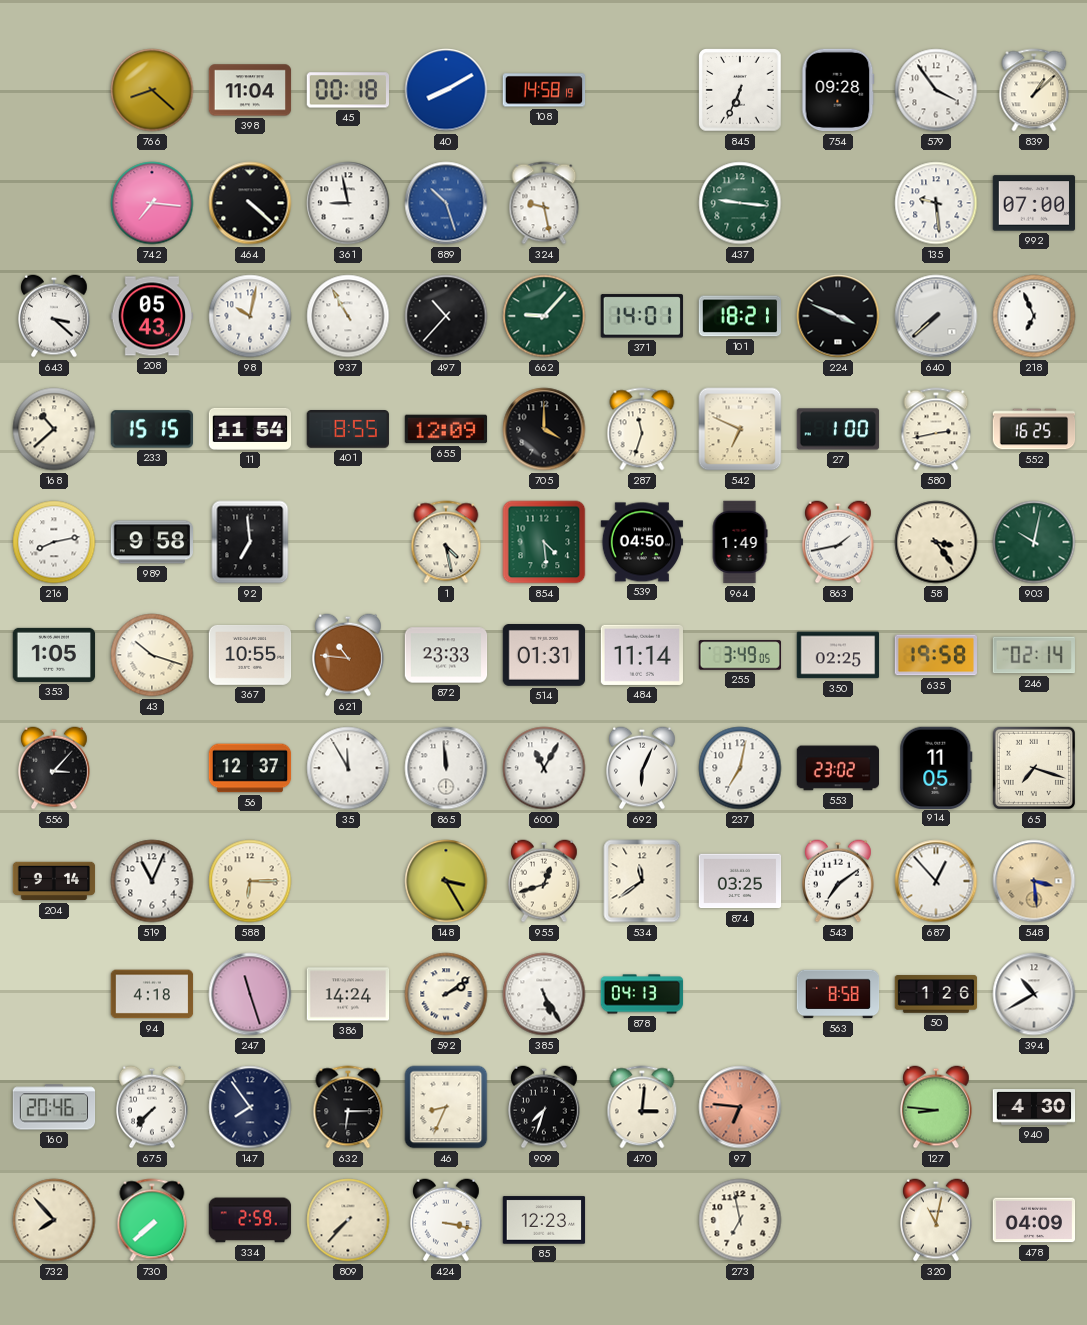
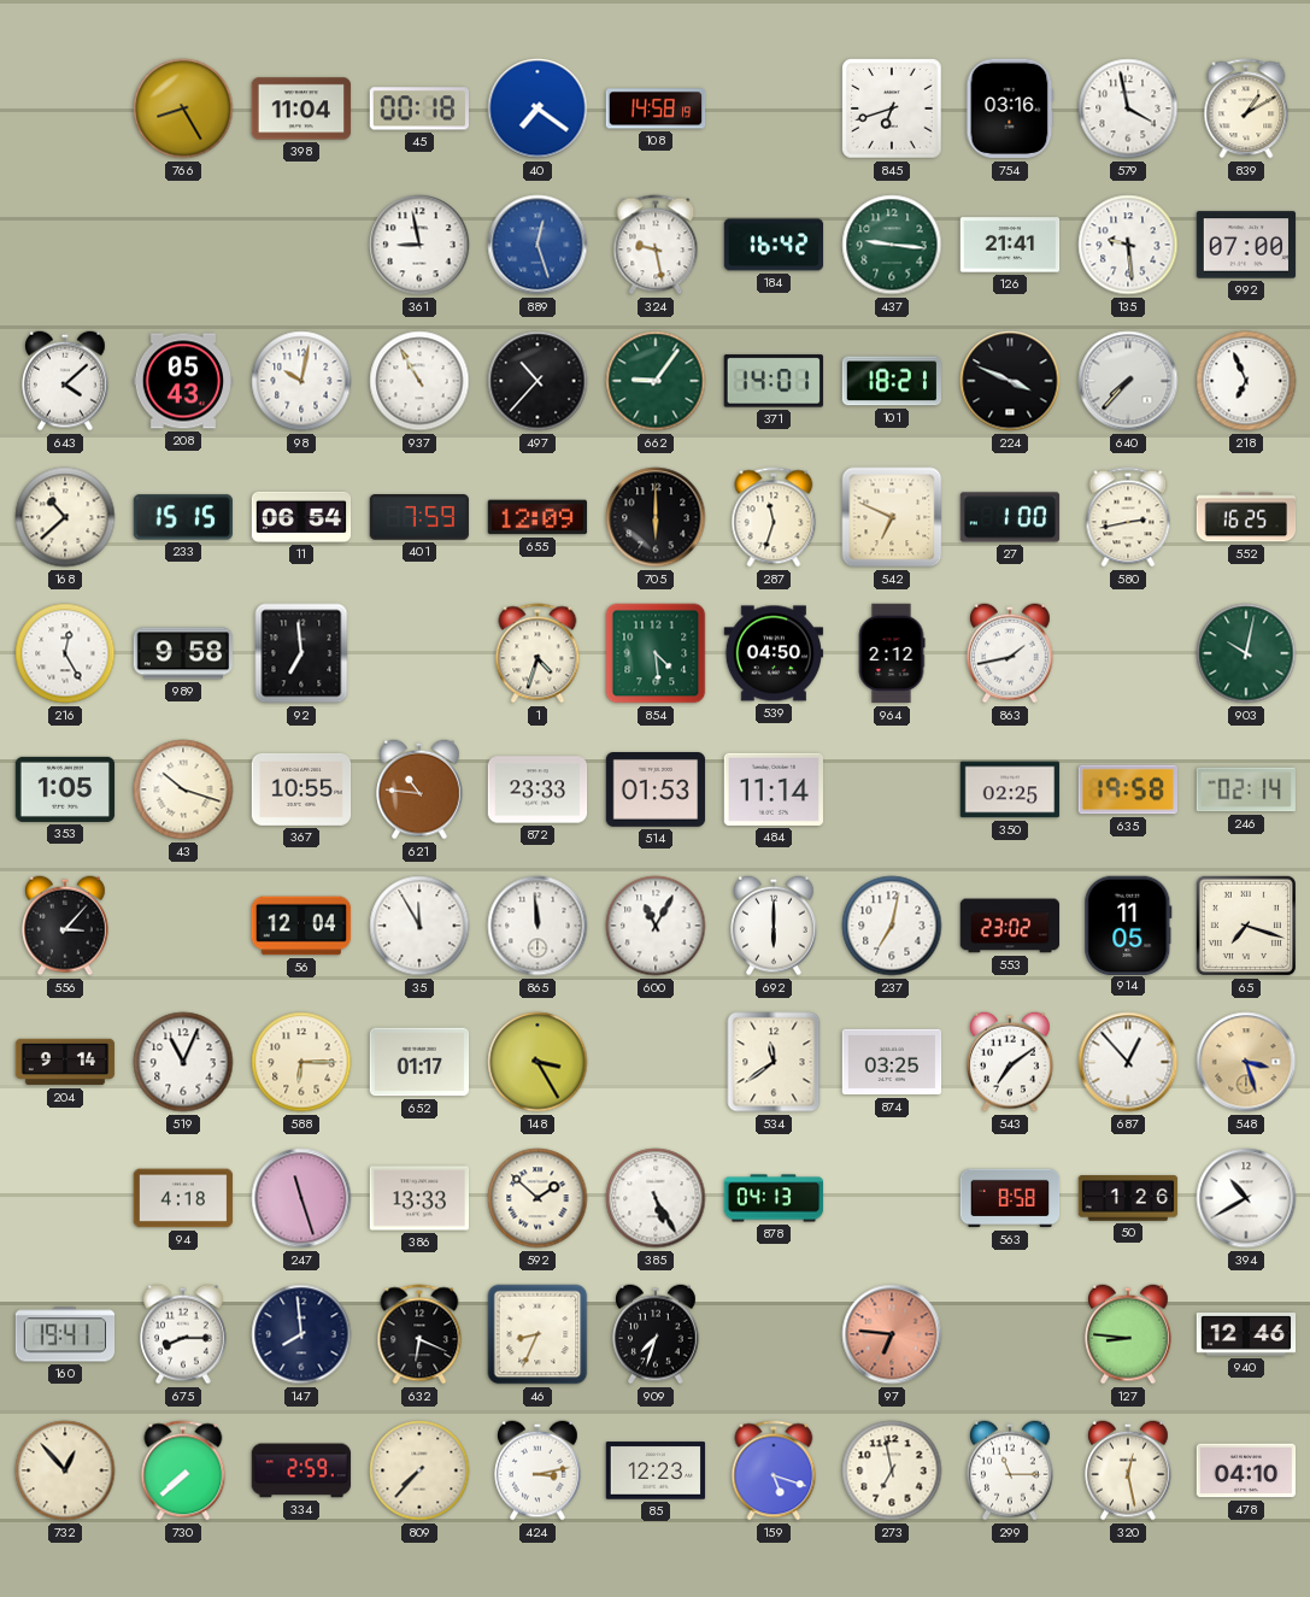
766: 8:22 -> 8:25
40: 8:10 -> 7:21
845: 6:34 -> 6:42
754: 09:28 -> 03:16
579: 3:54 -> 3:58
839: 1:08 -> 1:10
742: 7:16 -> none
464: 4:22 -> none
889: 10:27 -> 12:27
184: none -> 16:42
126: none -> 21:41
643: 3:22 -> 4:08
662: 9:07 -> 9:06
640: 7:38 -> 7:37
11: 11:54 -> 06:54
401: 8:55 -> 7:59
705: 4:00 -> 6:00
216: 8:13 -> 12:25
1: 4:28 -> 4:33
964: 1:49 -> 2:12
58: 3:24 -> none
514: 01:31 -> 01:53
255: 3:49 -> none
56: 12:37 -> 12:04
692: 6:04 -> 6:00
652: none -> 01:17
955: 12:42 -> none
548: 3:29 -> 3:27
386: 14:24 -> 13:33
592: 2:09 -> 1:52
160: 20:46 -> 19:41
675: 7:37 -> 8:15
147: 7:54 -> 7:59
632: 6:15 -> 6:19
470: 3:01 -> none
940: 4:30 -> 12:46
732: 7:53 -> 12:53
424: 3:17 -> 3:13
159: none -> 5:18
299: none -> 11:15
320: 11:02 -> 12:28
478: 04:09 -> 04:10
